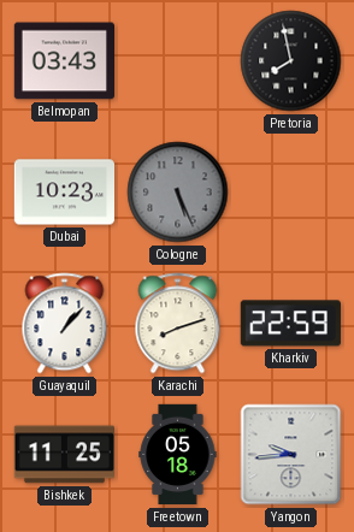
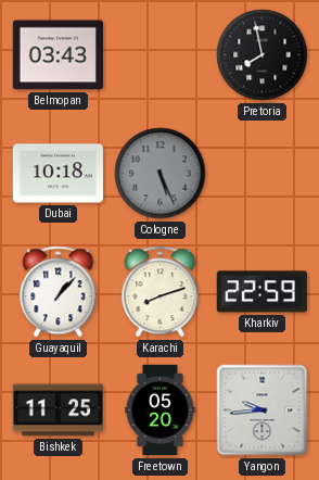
Dubai: 10:23 -> 10:18
Freetown: 05:18 -> 05:20
